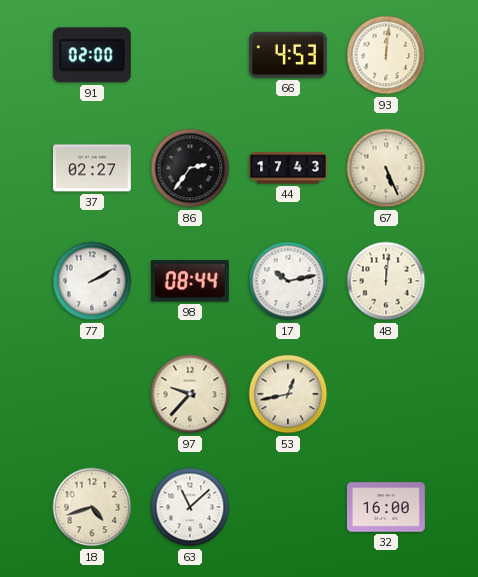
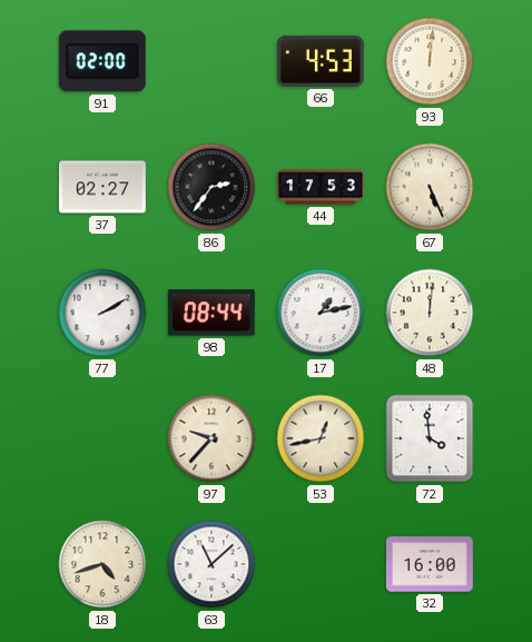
44: 17:43 -> 17:53
17: 10:13 -> 1:13
72: none -> 3:59
